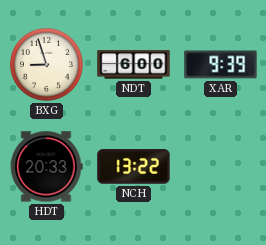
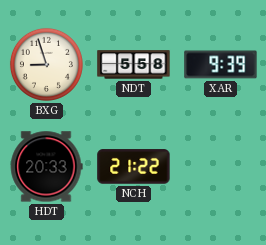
NDT: 6:00 -> 5:58
NCH: 13:22 -> 21:22
